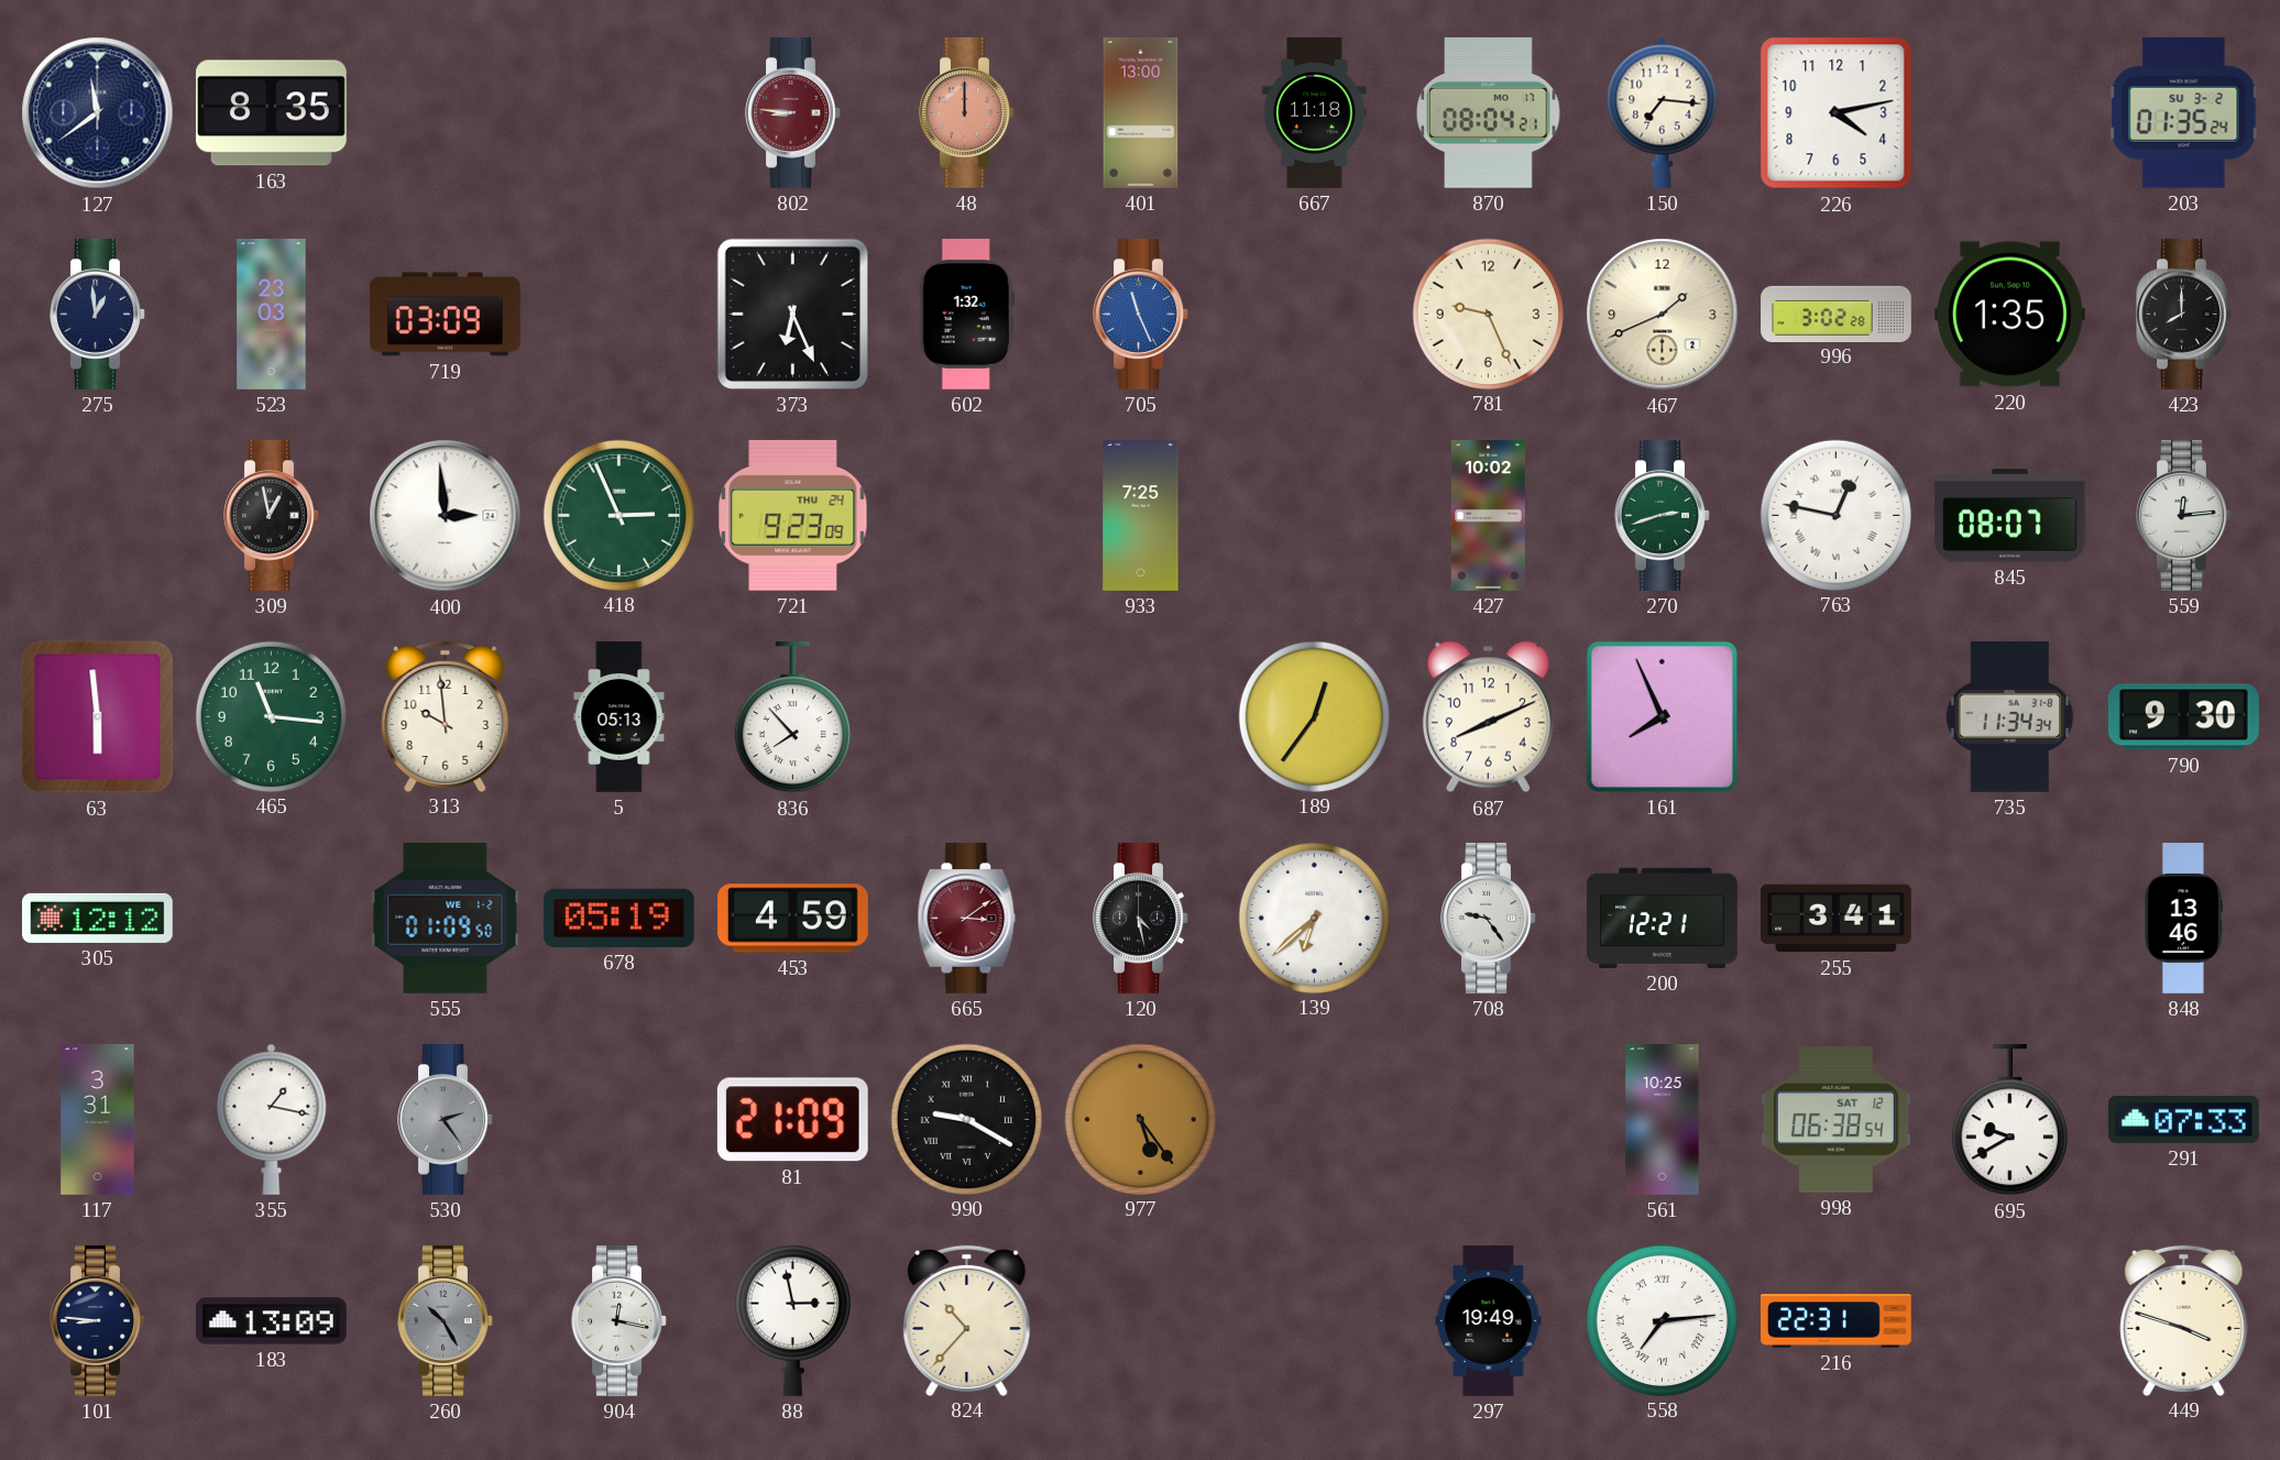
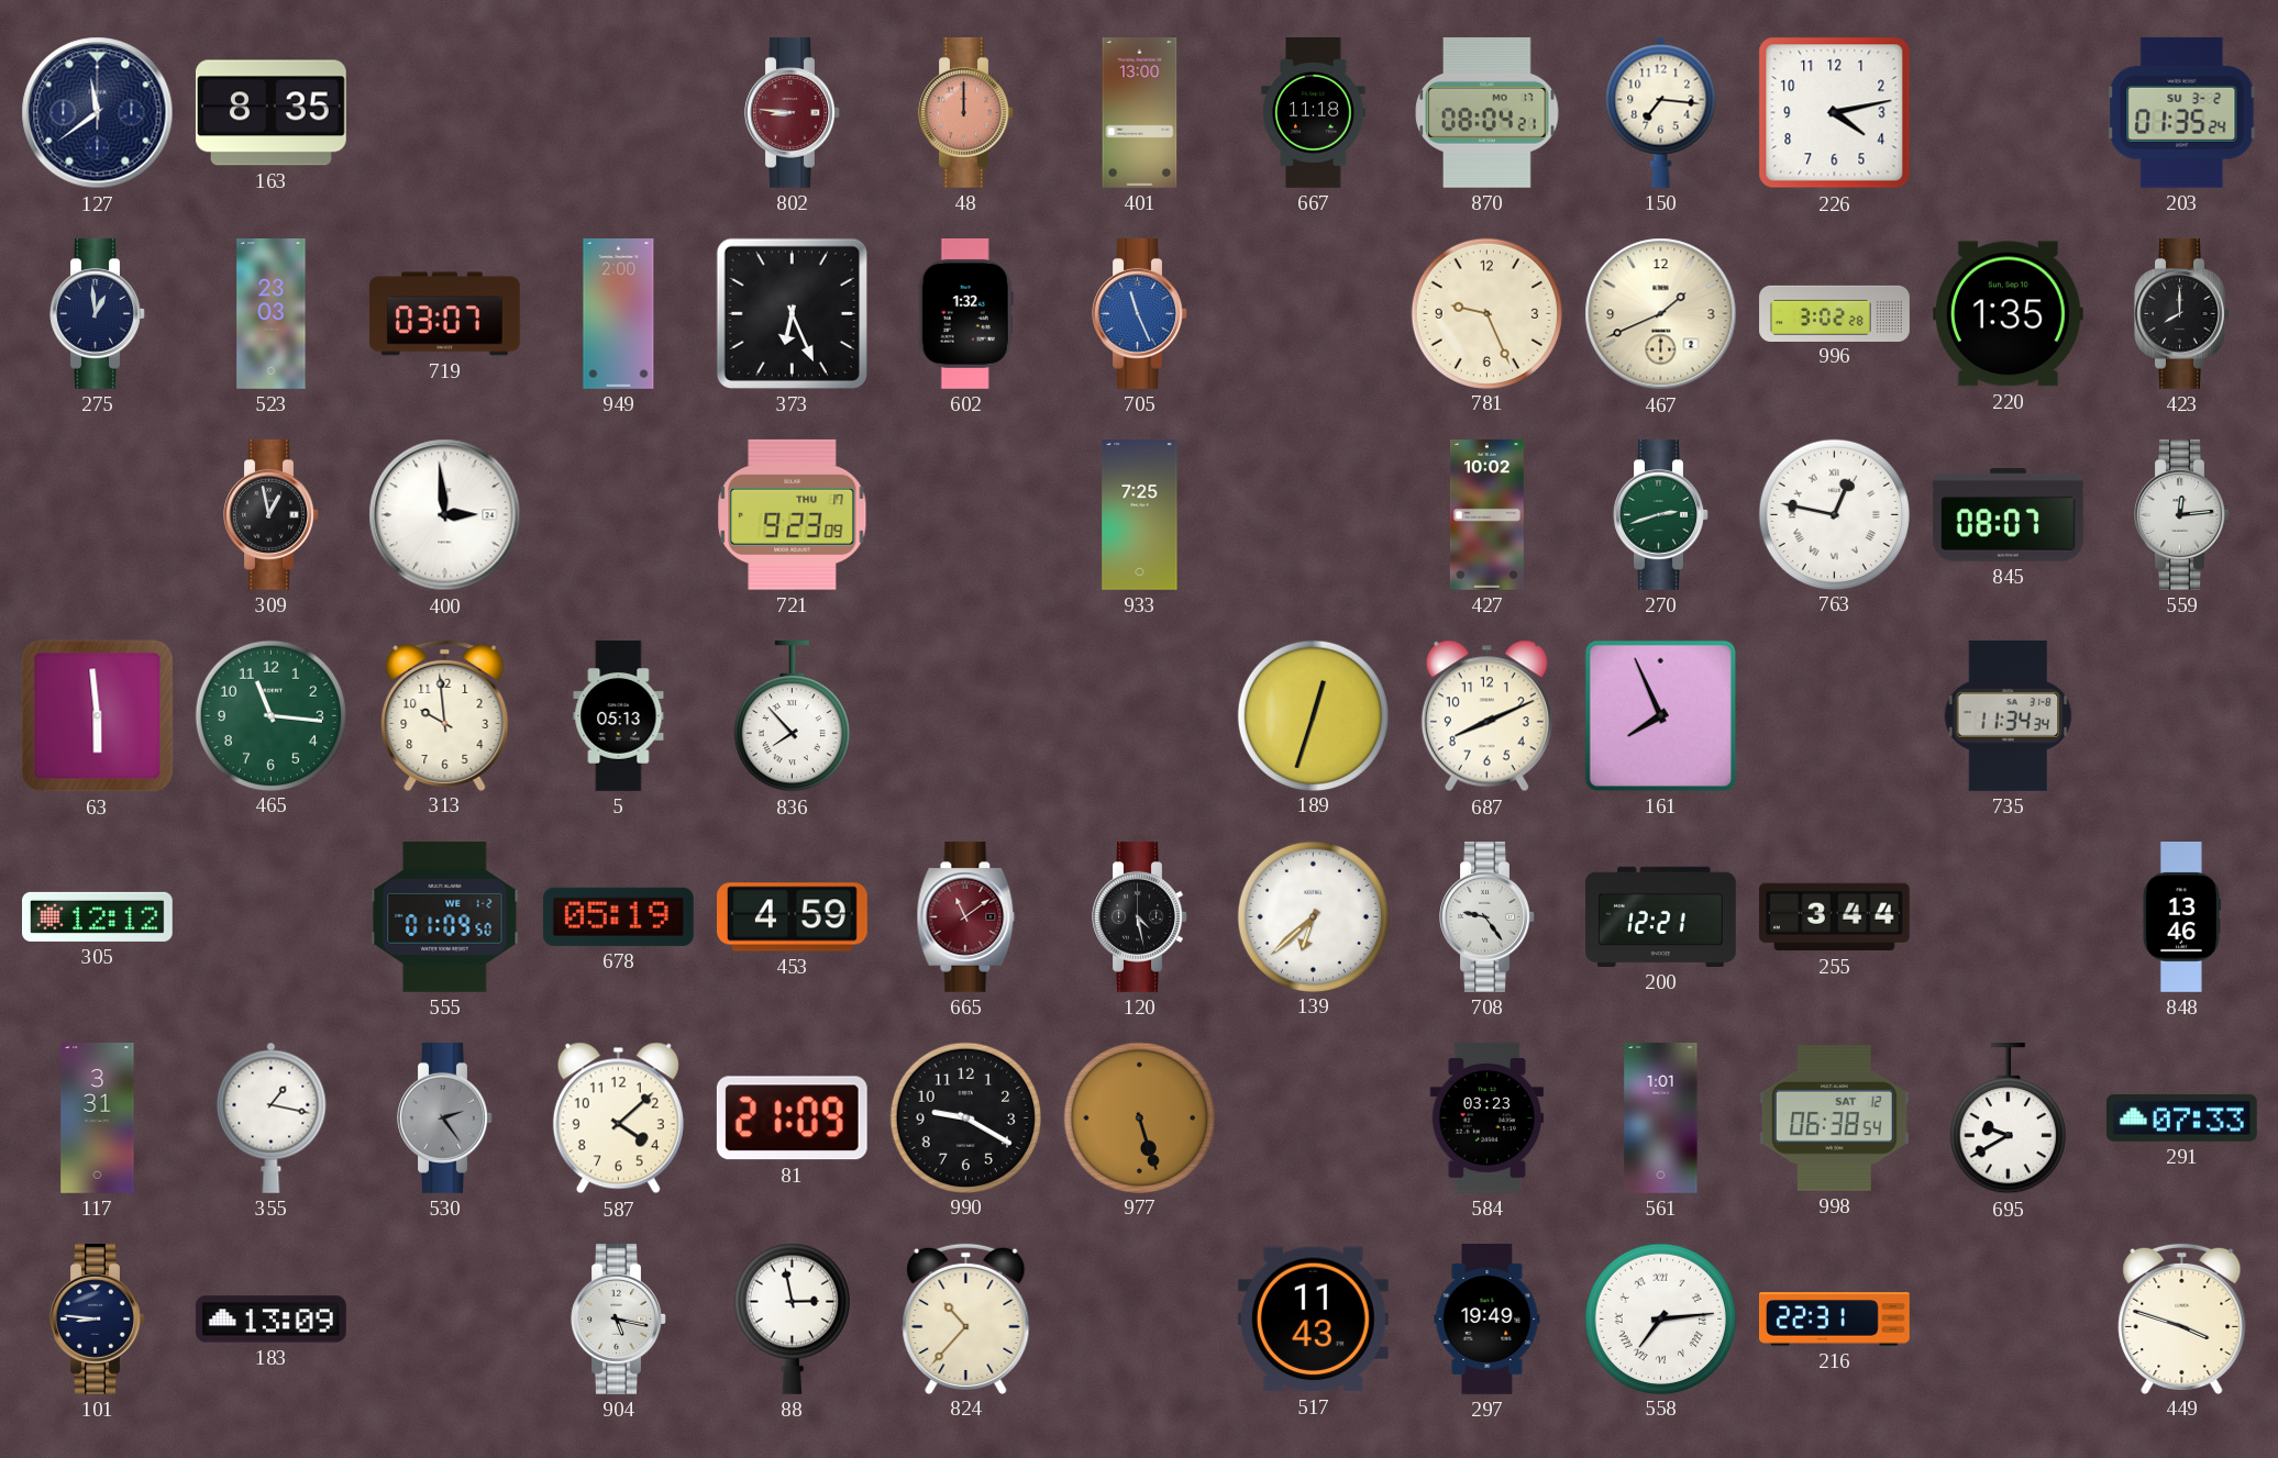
719: 03:09 -> 03:07
949: none -> 2:00
418: 2:56 -> none
721 date: THU 24 -> THU 17
189: 12:36 -> 12:33
790: 9:30 -> none
665: 3:09 -> 11:09
255: 3:41 -> 3:44
587: none -> 4:08
990 numerals: Roman -> Arabic
977: 5:24 -> 5:27
584: none -> 03:23
561: 10:25 -> 1:01
260: 10:25 -> none
904: 12:17 -> 5:17
517: none -> 11:43
